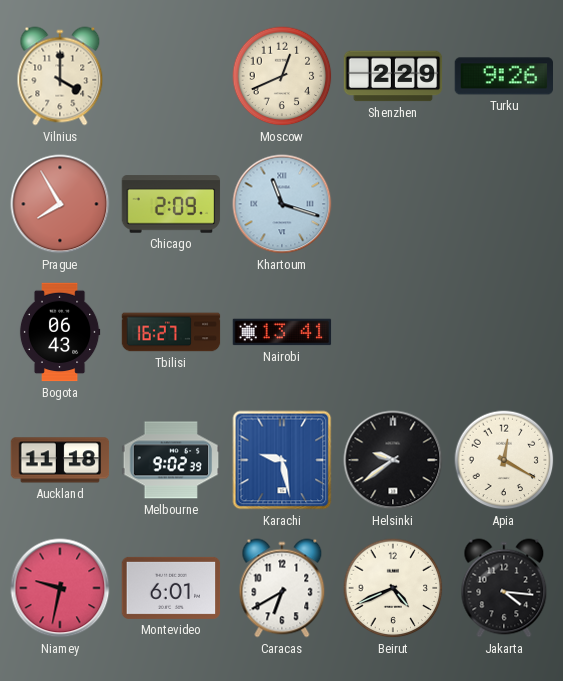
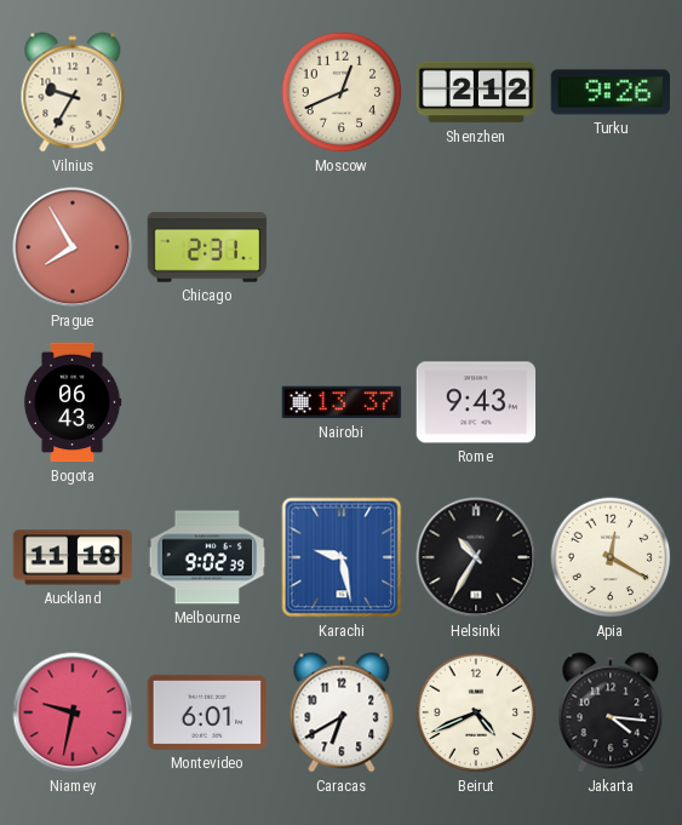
Vilnius: 4:00 -> 9:35
Shenzhen: 2:29 -> 2:12
Chicago: 2:09 -> 2:31
Khartoum: 11:18 -> none
Tbilisi: 16:27 -> none
Nairobi: 13:41 -> 13:37
Rome: none -> 9:43
Helsinki: 9:39 -> 10:35
